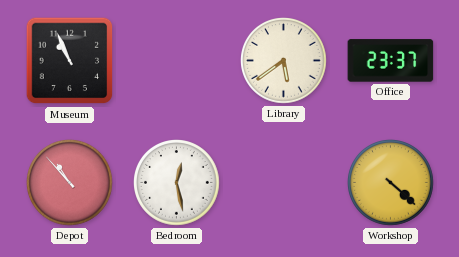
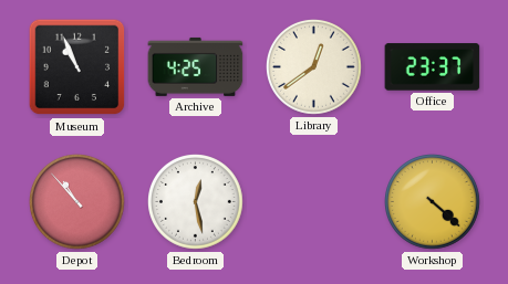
Archive: none -> 4:25
Library: 5:39 -> 12:39
